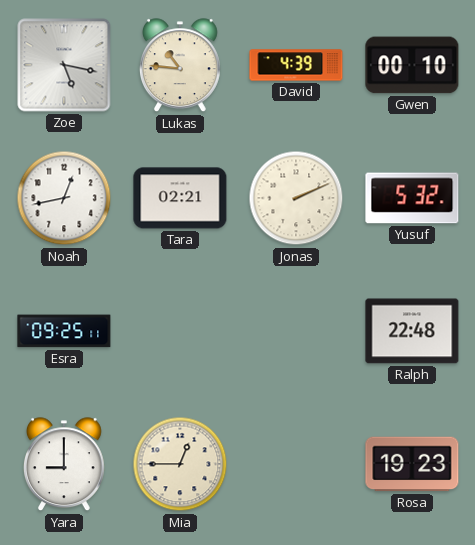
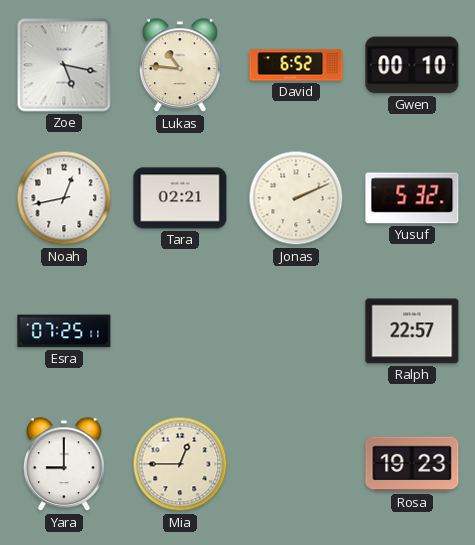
David: 4:39 -> 6:52
Esra: 09:25 -> 07:25
Ralph: 22:48 -> 22:57
